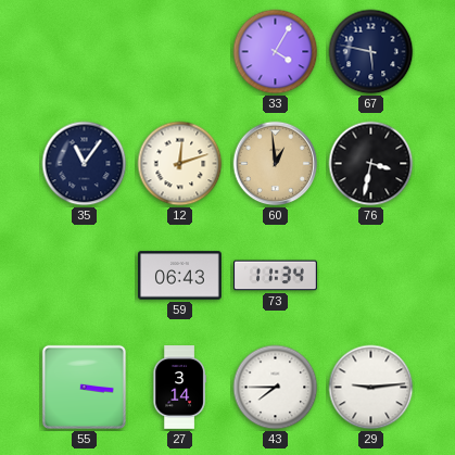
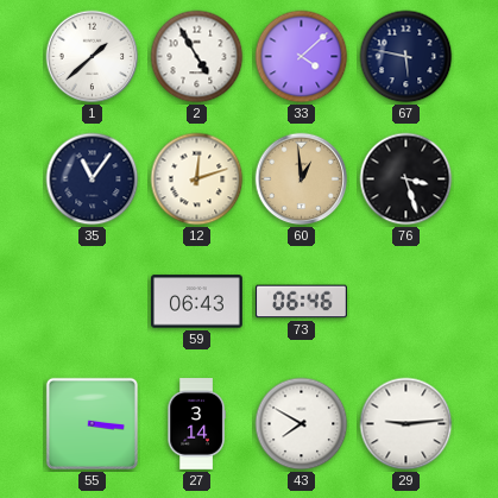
1: none -> 1:38
2: none -> 4:55
33: 4:05 -> 4:08
76: 3:32 -> 3:27
73: 11:34 -> 06:46
43: 7:45 -> 7:50
